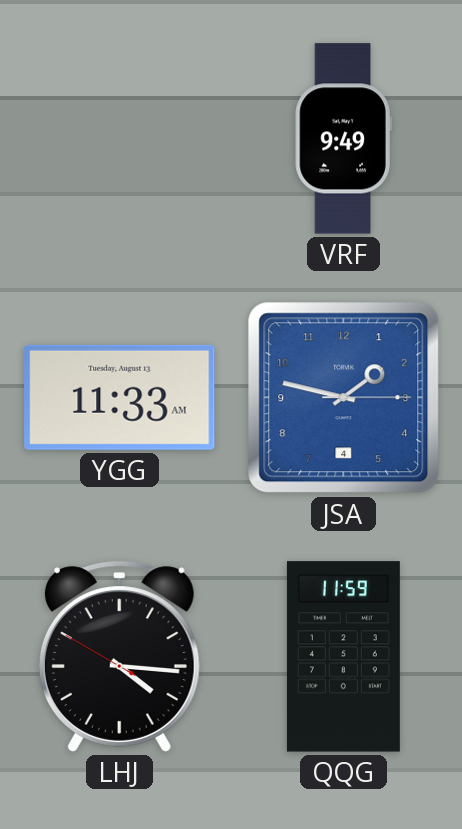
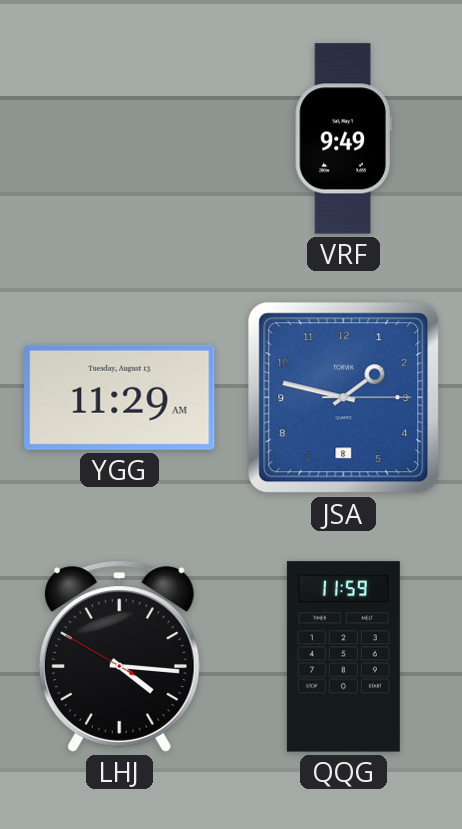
YGG: 11:33 -> 11:29
JSA date: 4 -> 8
